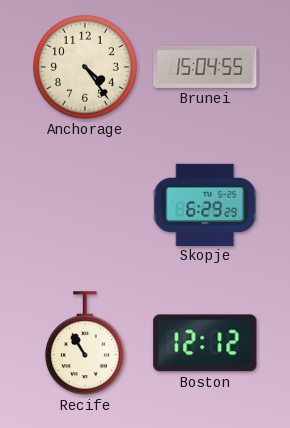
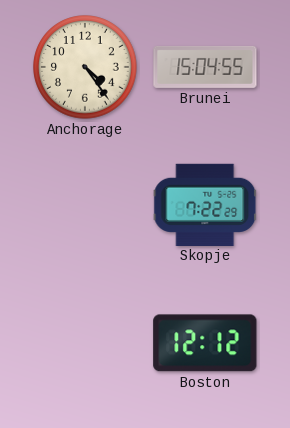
Skopje: 6:29 -> 7:22
Recife: 10:55 -> none
